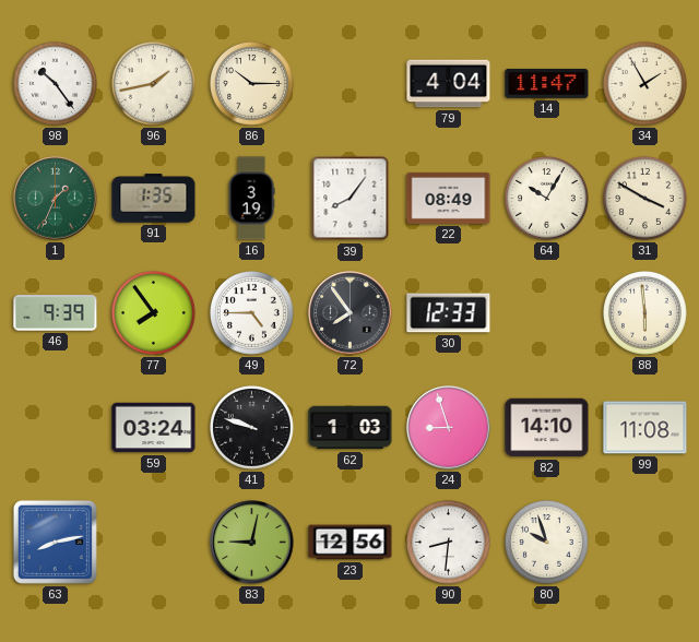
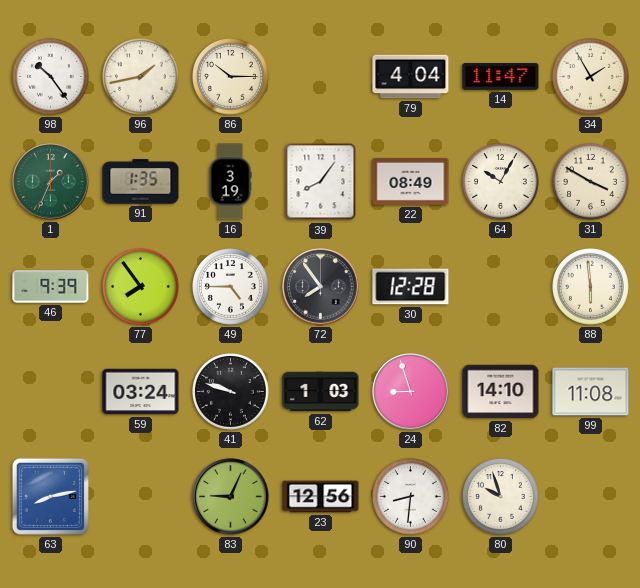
30: 12:33 -> 12:28
83: 9:02 -> 9:04
